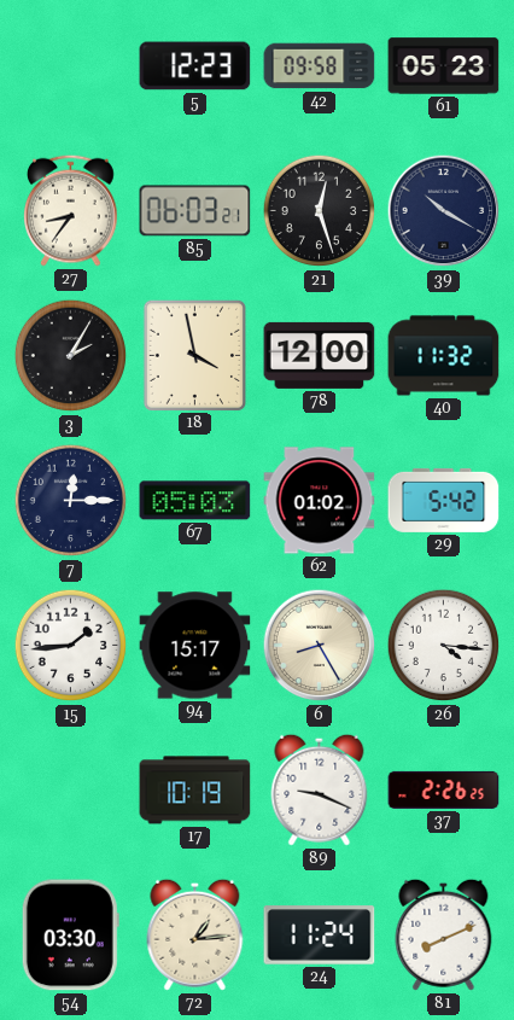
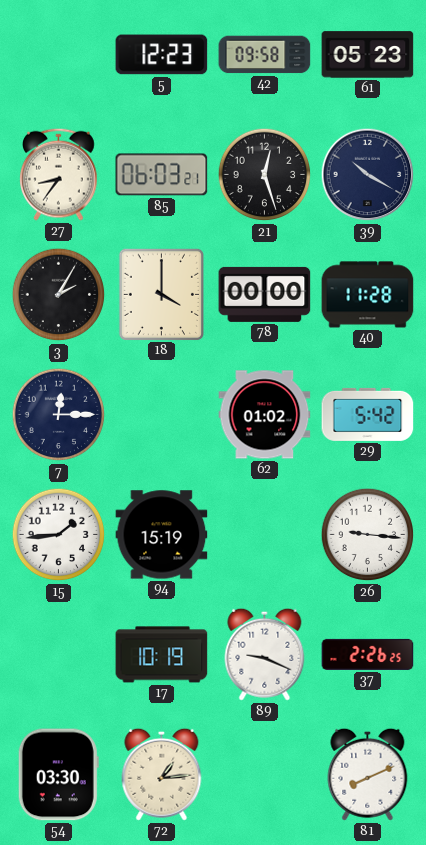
18: 3:58 -> 4:00
78: 12:00 -> 00:00
40: 11:32 -> 11:28
67: 05:03 -> none
94: 15:17 -> 15:19
6: 8:25 -> none
26: 4:16 -> 9:16
24: 11:24 -> none
